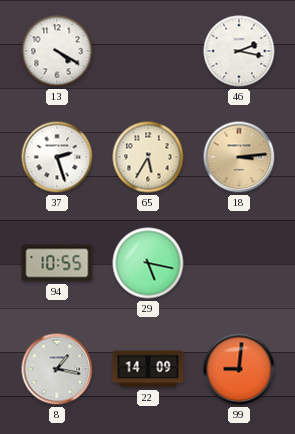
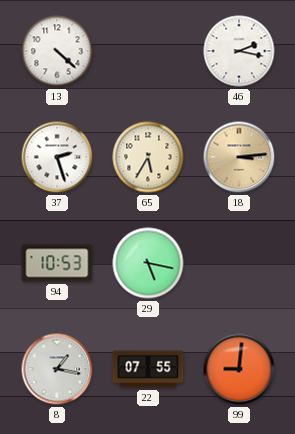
13: 4:20 -> 4:22
94: 10:55 -> 10:53
22: 14:09 -> 07:55
